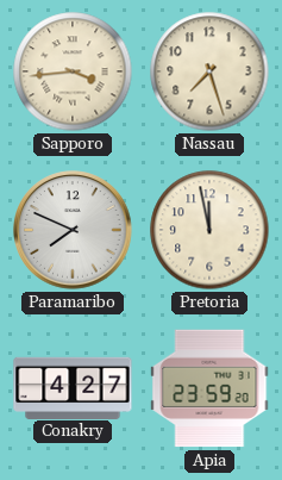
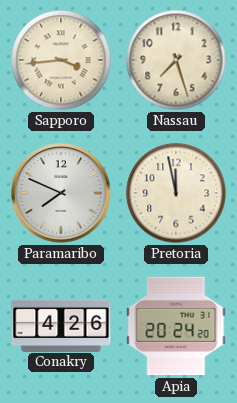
Conakry: 4:27 -> 4:26
Apia: 23:59 -> 20:24
